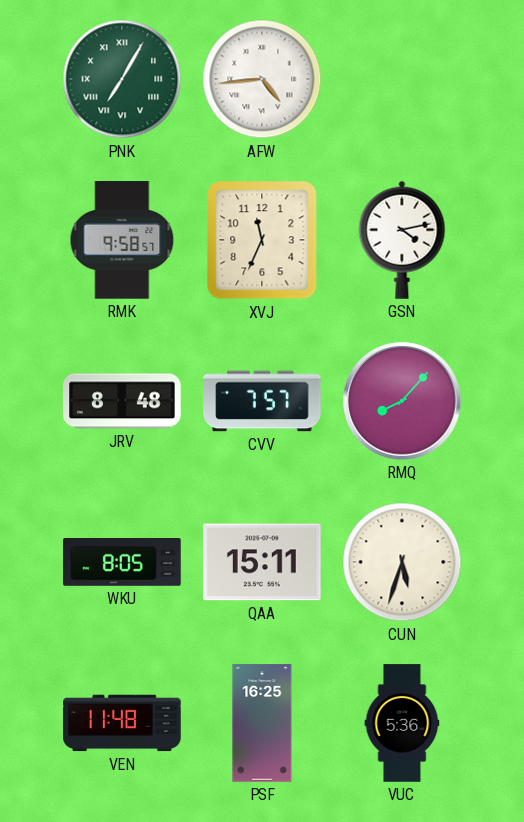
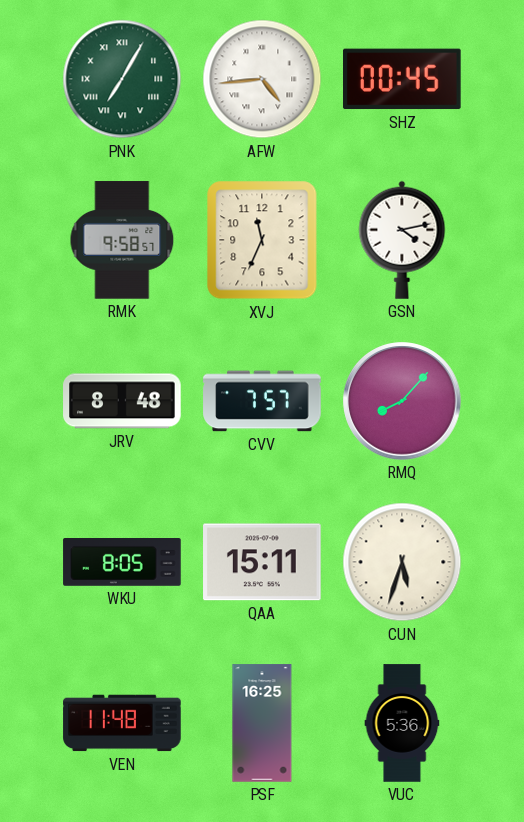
SHZ: none -> 00:45
